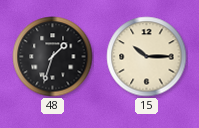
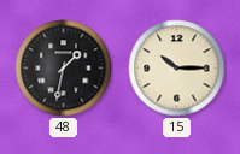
48: 1:33 -> 1:32
